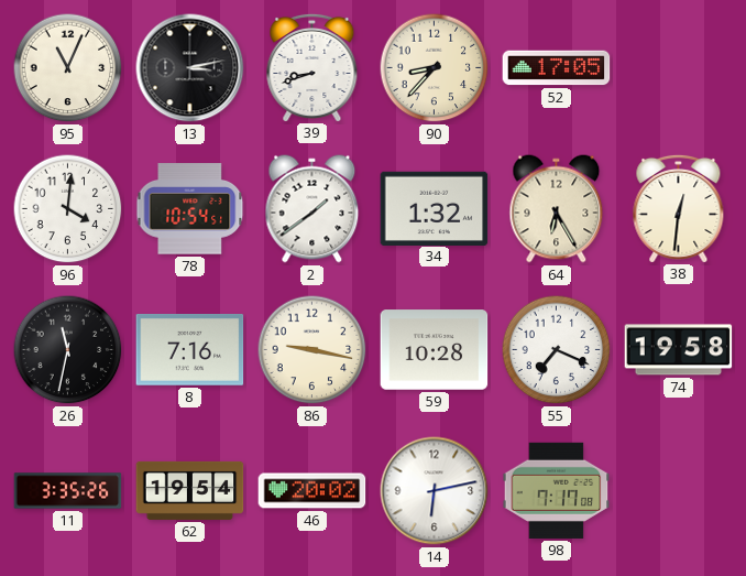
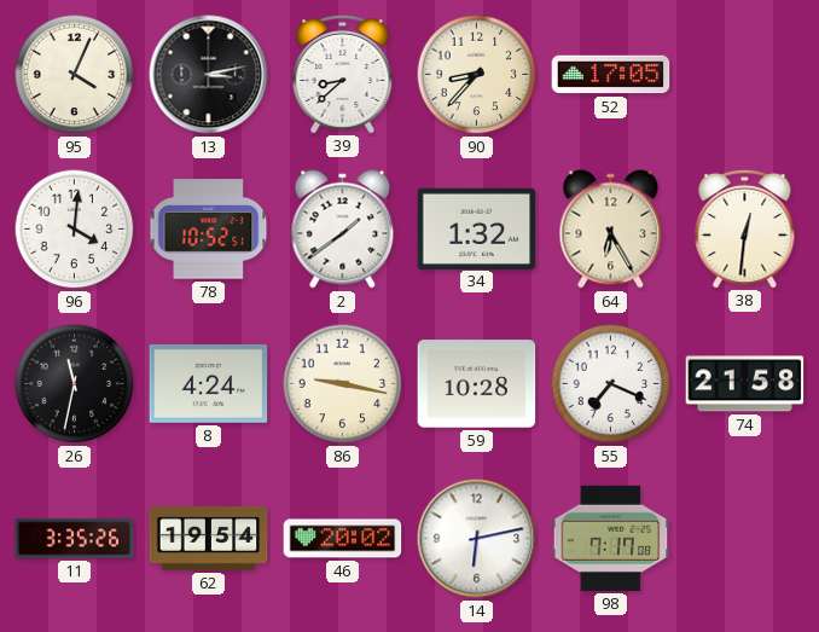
95: 11:04 -> 4:04
39: 8:42 -> 8:38
78: 10:54 -> 10:52
8: 7:16 -> 4:24
74: 19:58 -> 21:58
